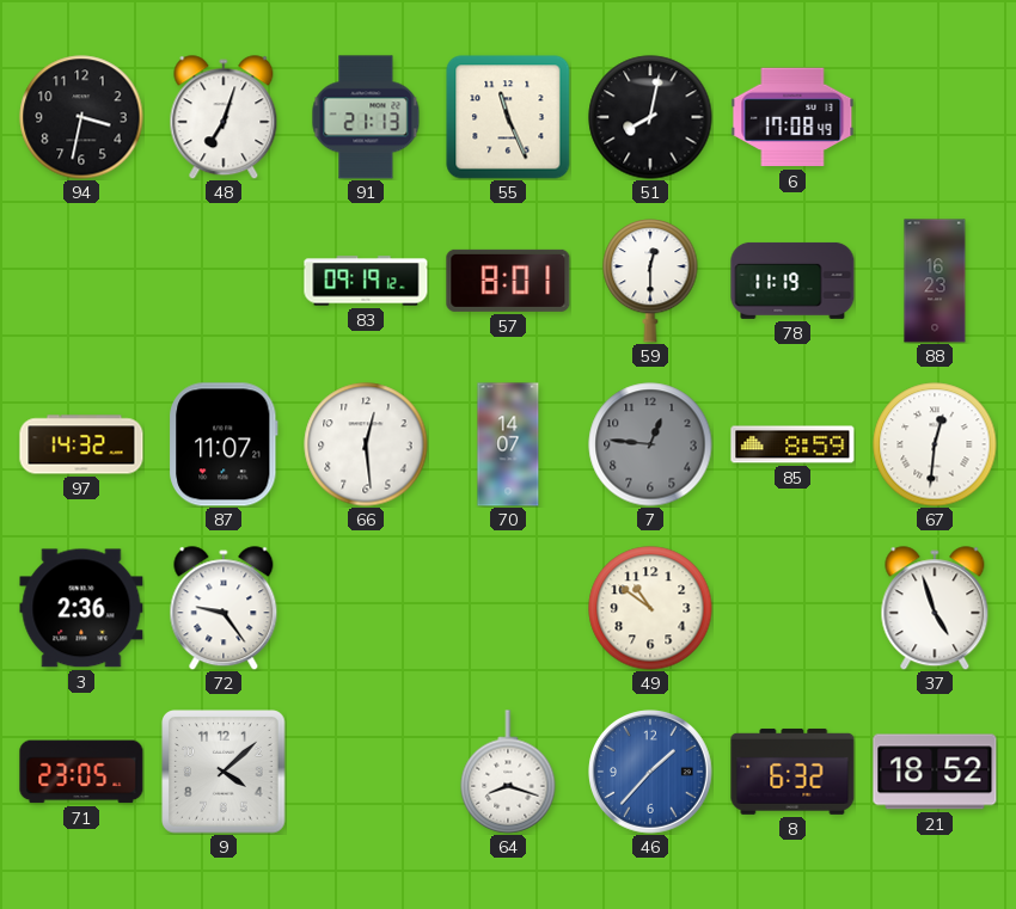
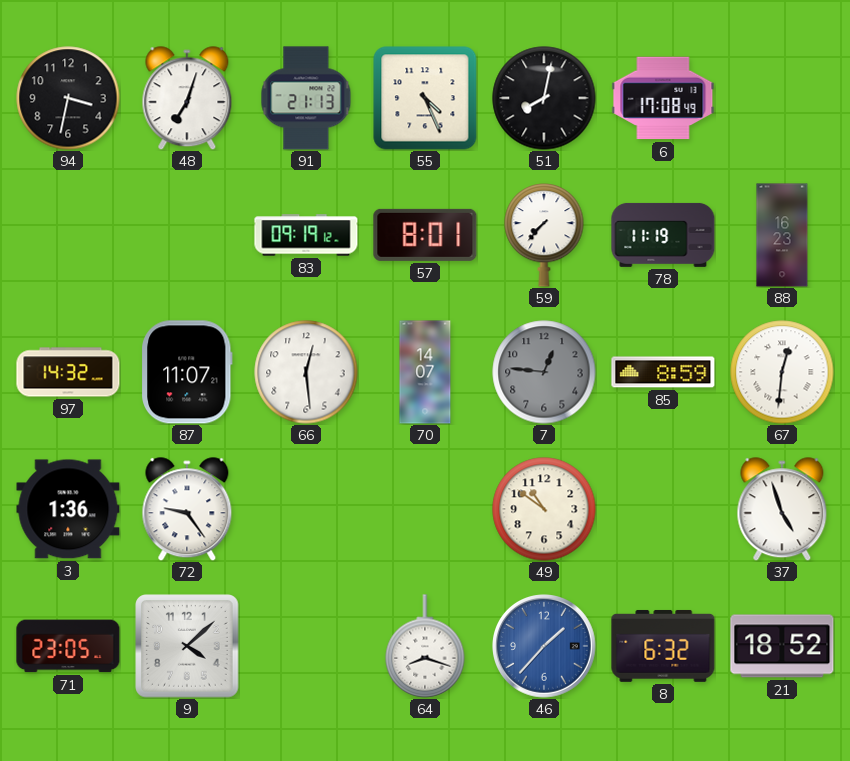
55: 11:26 -> 4:26
59: 12:30 -> 7:37
3: 2:36 -> 1:36
